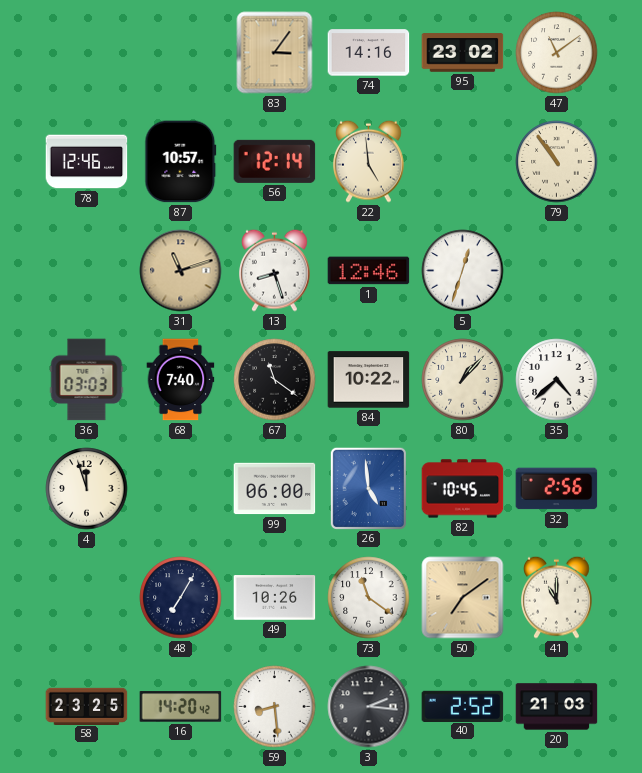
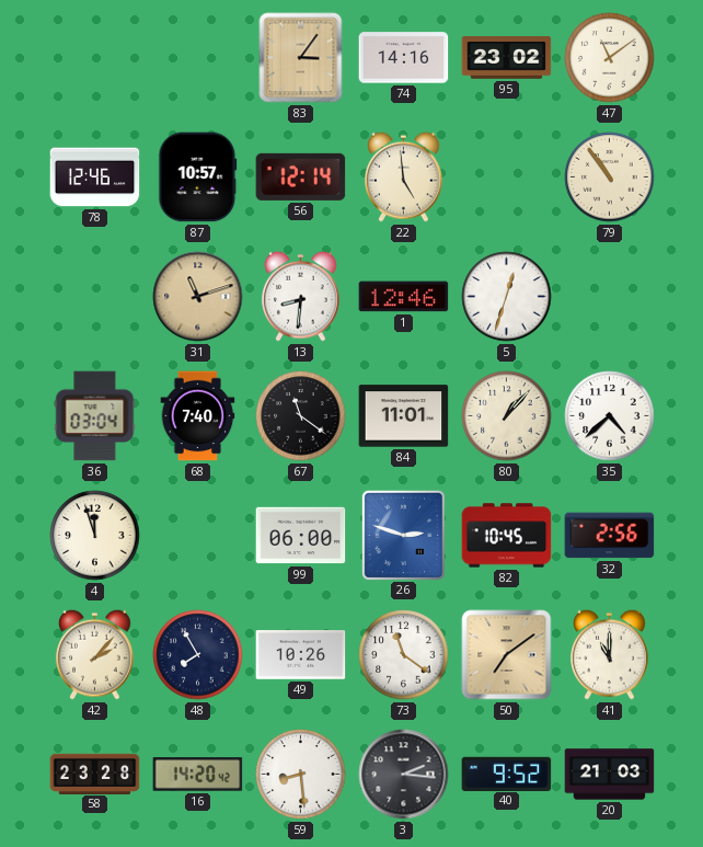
13: 8:27 -> 8:31
36: 03:03 -> 03:04
84: 10:22 -> 11:01
26: 4:59 -> 2:48
42: none -> 2:07
48: 7:05 -> 7:55
58: 23:25 -> 23:28
40: 2:52 -> 9:52
